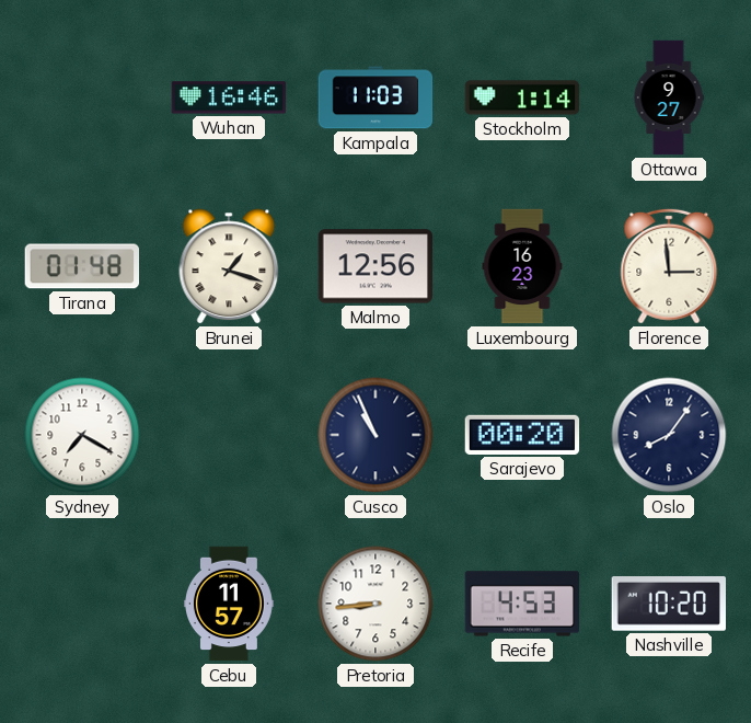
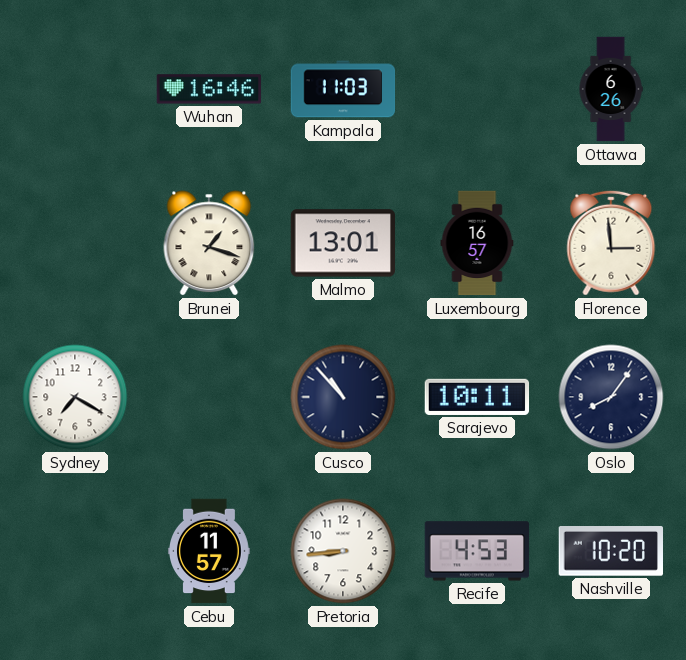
Stockholm: 1:14 -> none
Ottawa: 9:27 -> 6:26
Tirana: 01:48 -> none
Malmo: 12:56 -> 13:01
Luxembourg: 16:23 -> 16:57
Cusco: 10:56 -> 10:53
Sarajevo: 00:20 -> 10:11
